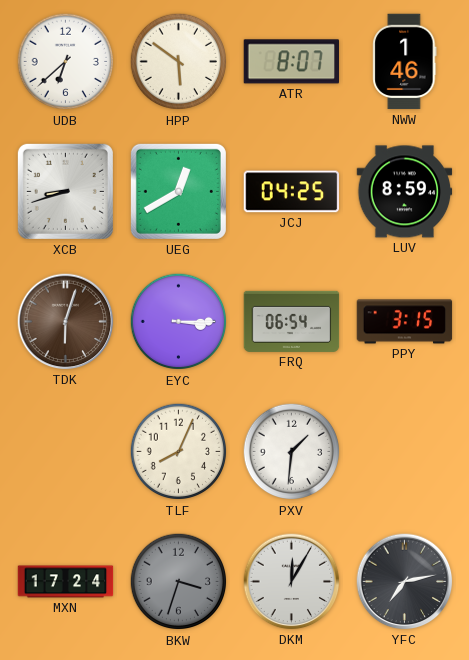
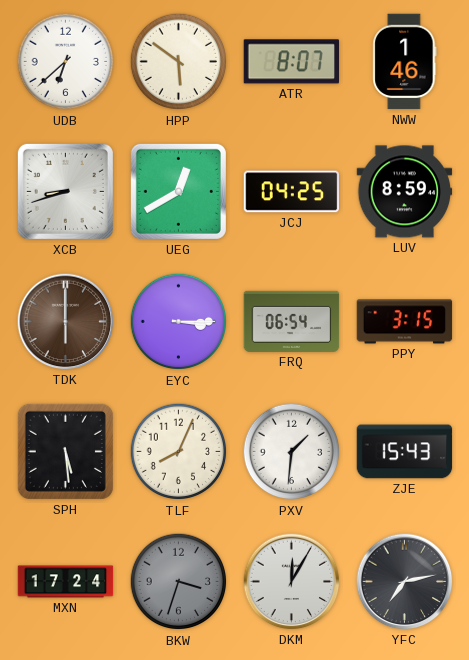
TDK: 6:03 -> 6:00
SPH: none -> 5:29
ZJE: none -> 15:43
